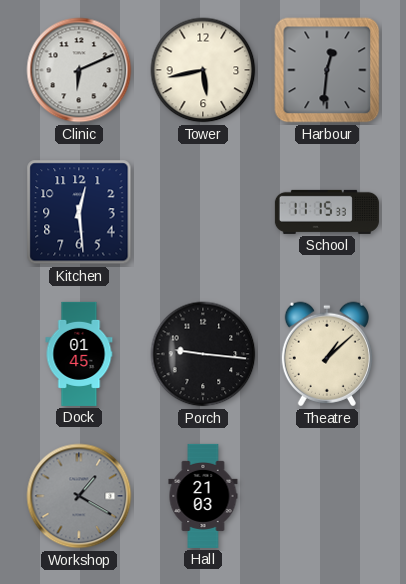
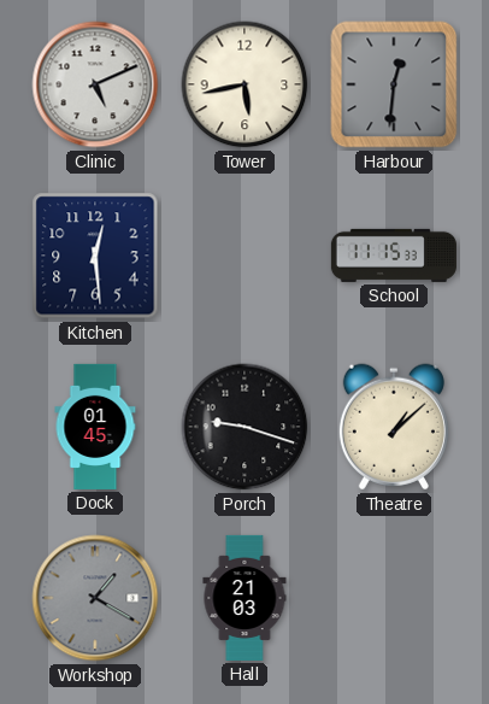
Clinic: 6:11 -> 5:11
Porch: 9:16 -> 9:18
